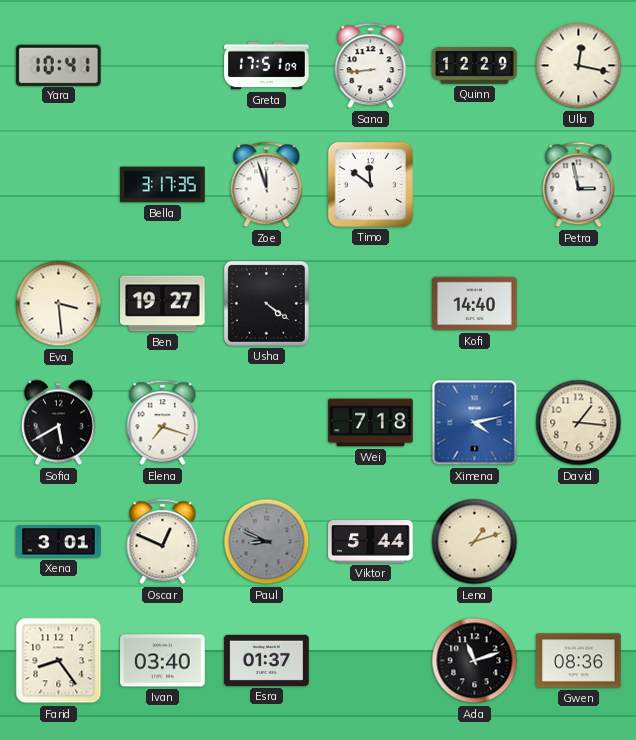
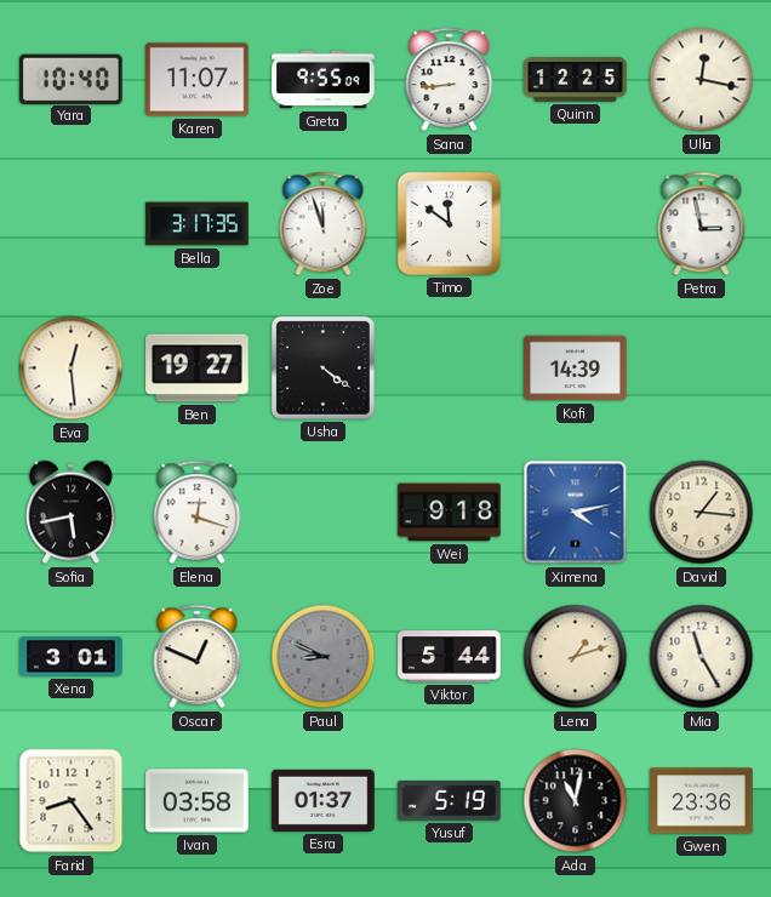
Yara: 10:41 -> 10:40
Karen: none -> 11:07
Greta: 17:51 -> 9:55
Quinn: 12:29 -> 12:25
Eva: 3:29 -> 12:29
Kofi: 14:40 -> 14:39
Sofia: 5:40 -> 5:43
Elena: 7:18 -> 12:18
Wei: 7:18 -> 9:18
Mia: none -> 11:25
Ivan: 03:40 -> 03:58
Yusuf: none -> 5:19
Ada: 11:12 -> 11:02
Gwen: 08:36 -> 23:36
